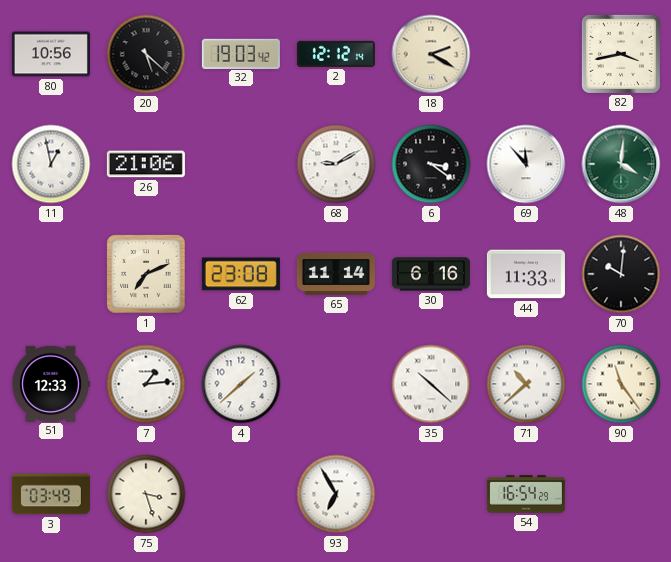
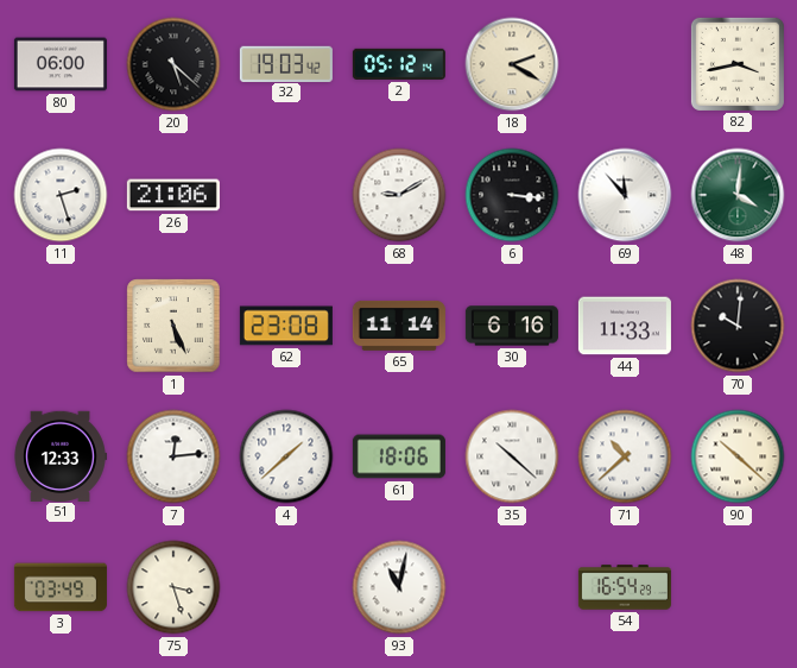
80: 10:56 -> 06:00
2: 12:12 -> 05:12
11: 12:58 -> 2:27
6: 3:21 -> 3:16
1: 7:11 -> 5:26
7: 1:14 -> 12:14
61: none -> 18:06
90: 11:24 -> 10:22
93: 6:55 -> 11:02
